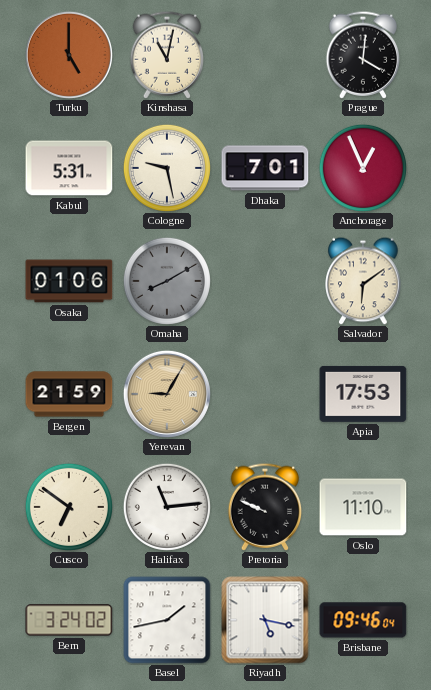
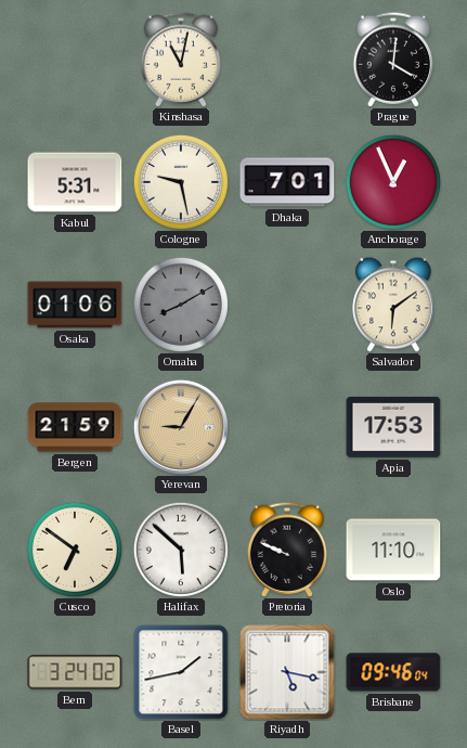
Turku: 5:00 -> none
Halifax: 11:14 -> 5:52
